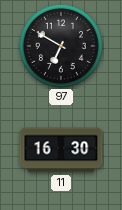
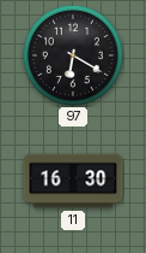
97: 6:50 -> 6:20
